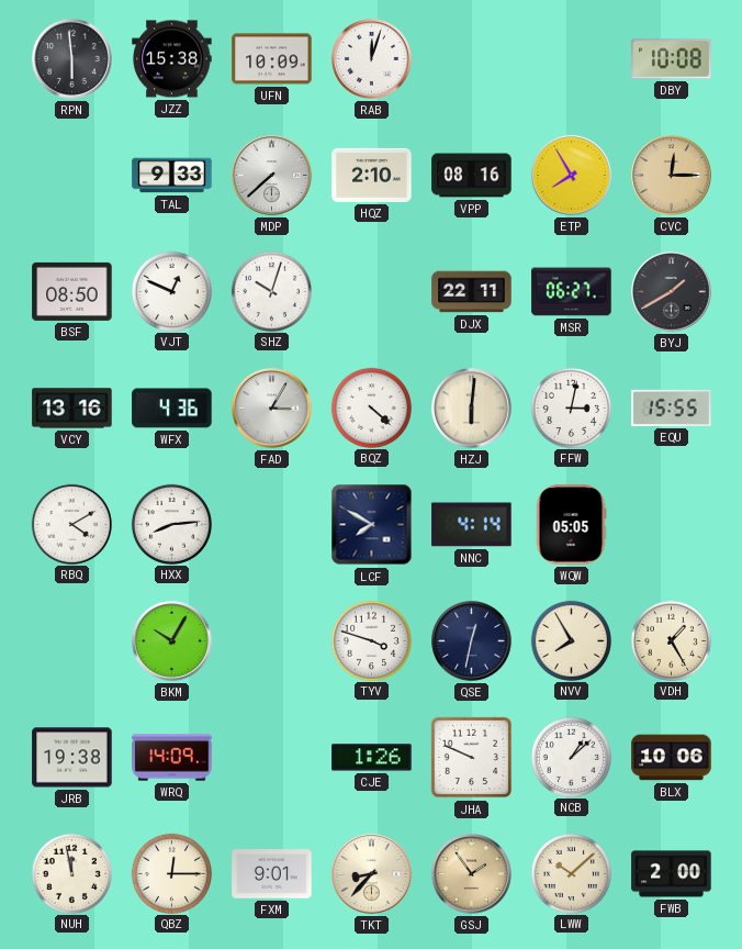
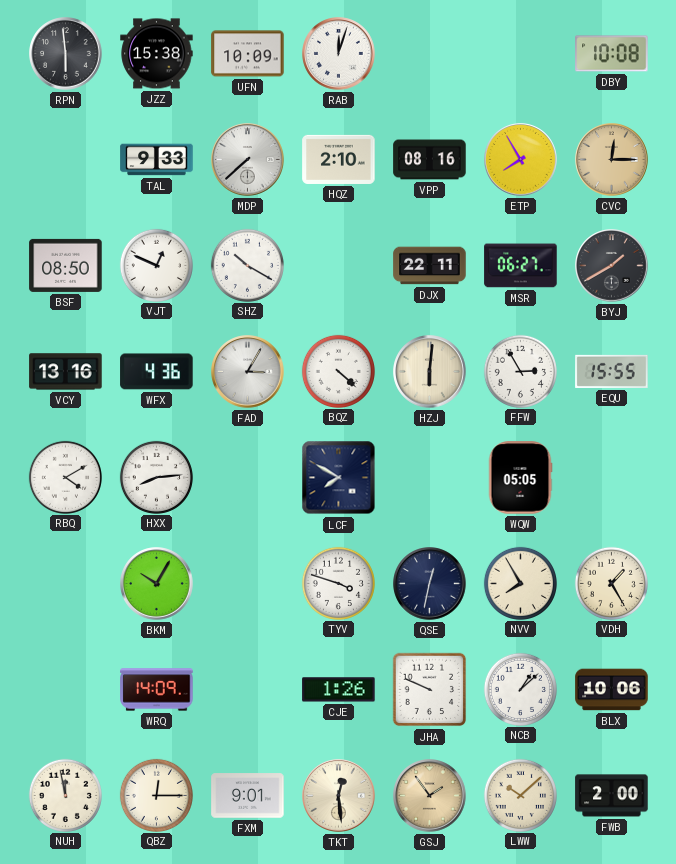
SHZ: 10:03 -> 10:20
FFW: 3:02 -> 2:55
NNC: 4:14 -> none
JRB: 19:38 -> none
TKT: 8:37 -> 12:29
